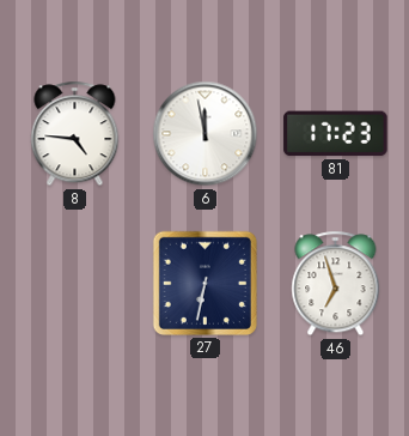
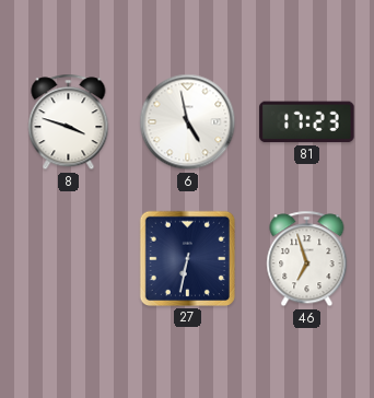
8: 4:46 -> 3:48
6: 11:58 -> 4:58
